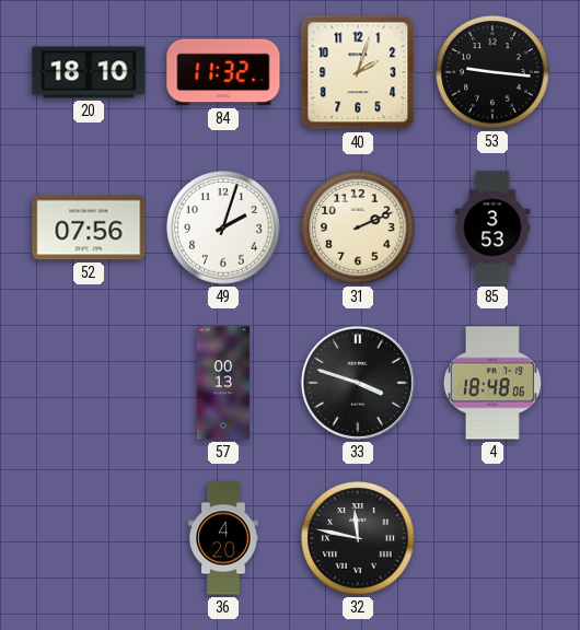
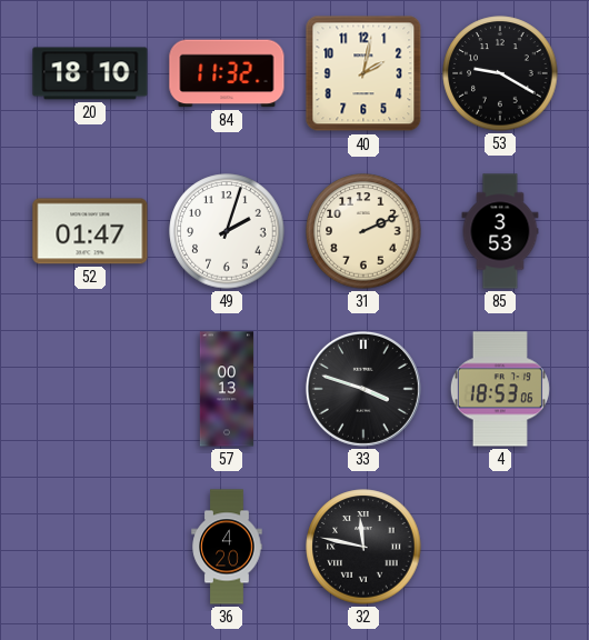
40: 2:03 -> 2:02
53: 9:16 -> 9:20
52: 07:56 -> 01:47
4: 18:48 -> 18:53
